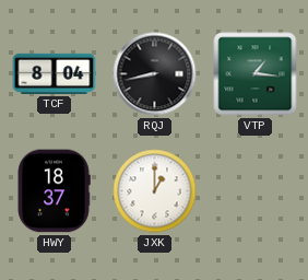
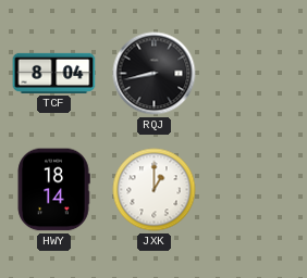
VTP: 1:16 -> none
HWY: 18:37 -> 18:14
